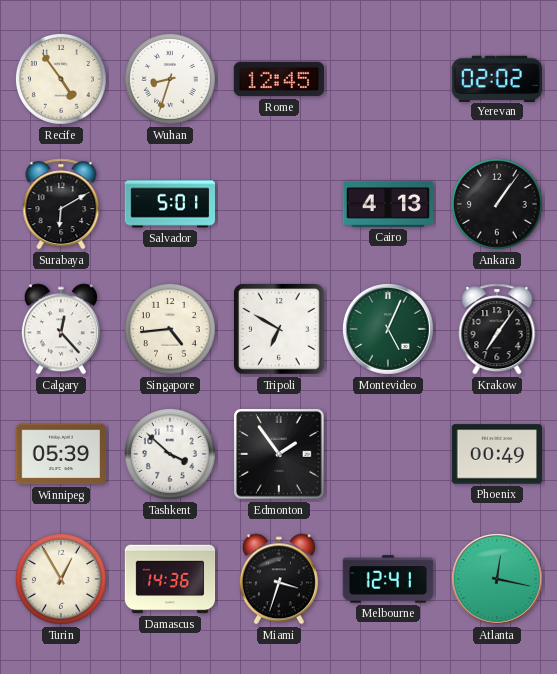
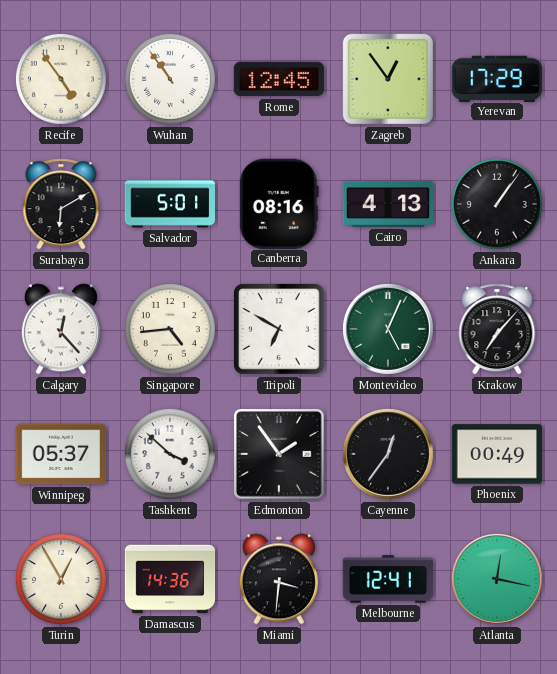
Wuhan: 8:33 -> 10:54
Zagreb: none -> 12:54
Yerevan: 02:02 -> 17:29
Canberra: none -> 08:16
Krakow: 7:06 -> 7:07
Winnipeg: 05:39 -> 05:37
Cayenne: none -> 12:36
Miami: 3:33 -> 3:31
